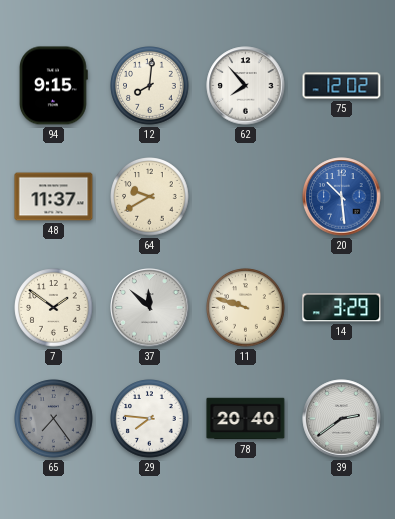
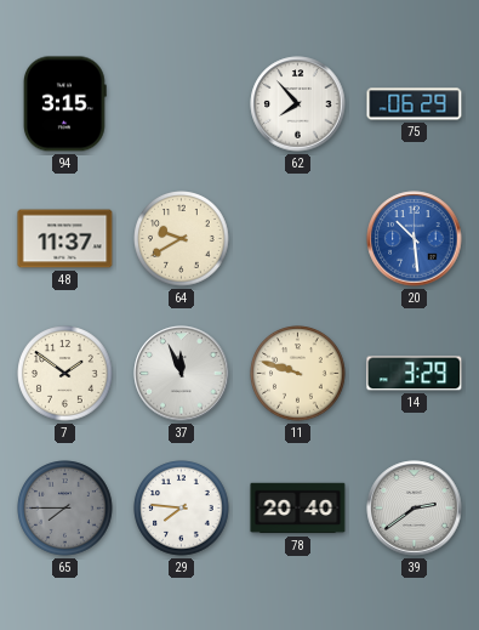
94: 9:15 -> 3:15
12: 8:01 -> none
75: 12:02 -> 06:29
37: 11:52 -> 11:56
65: 7:24 -> 7:45
